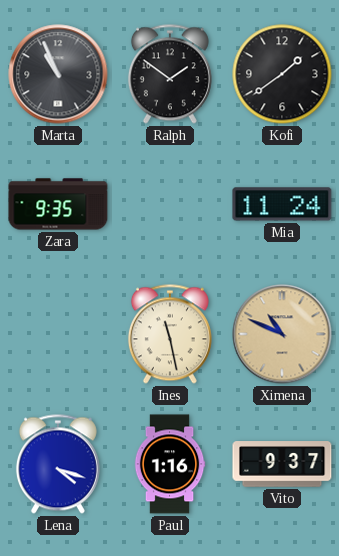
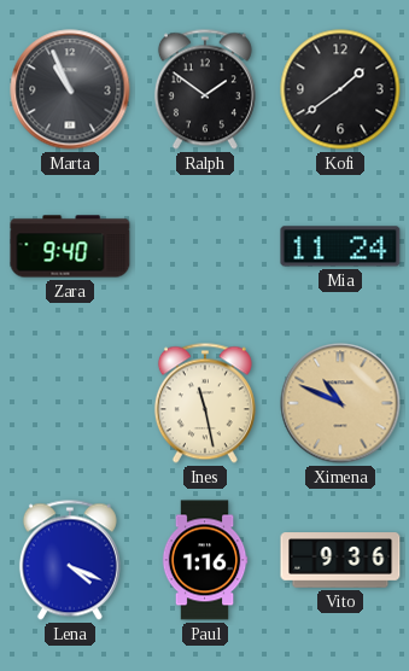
Zara: 9:35 -> 9:40
Lena: 4:18 -> 4:19
Vito: 9:37 -> 9:36
